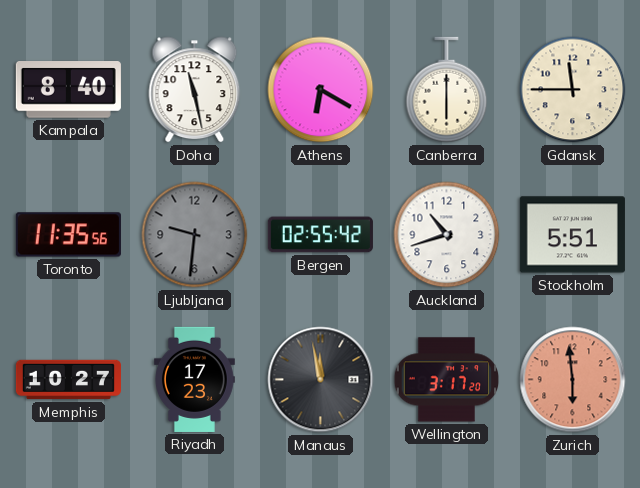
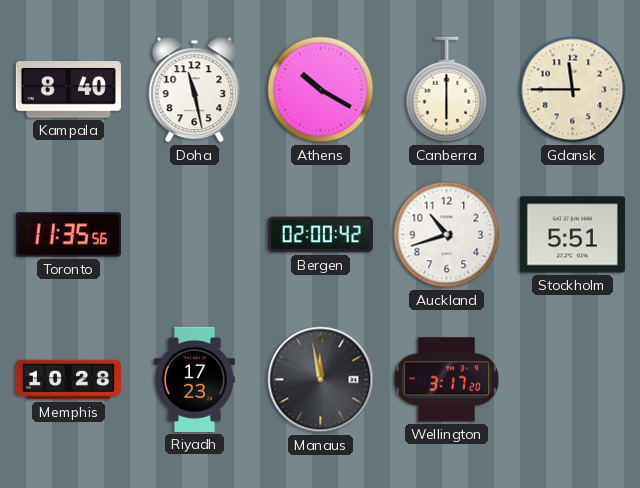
Athens: 6:20 -> 10:20
Ljubljana: 9:31 -> none
Bergen: 02:55 -> 02:00
Memphis: 10:27 -> 10:28
Zurich: 5:59 -> none
